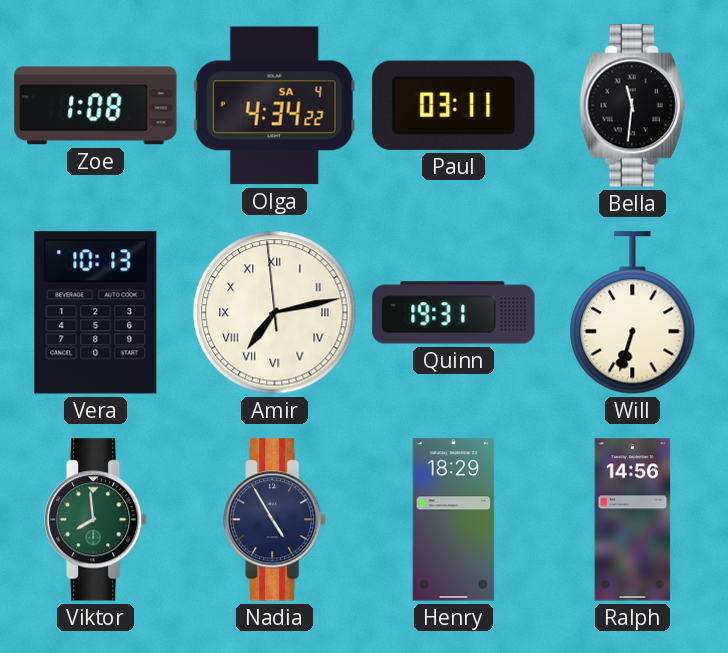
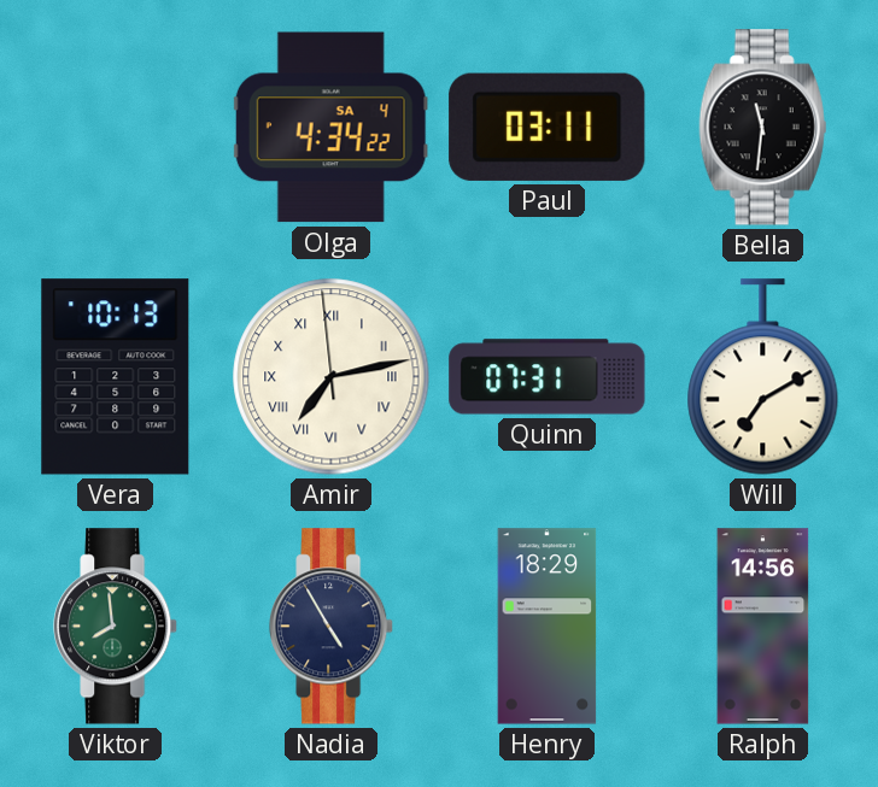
Zoe: 1:08 -> none
Quinn: 19:31 -> 07:31
Will: 6:33 -> 7:10
